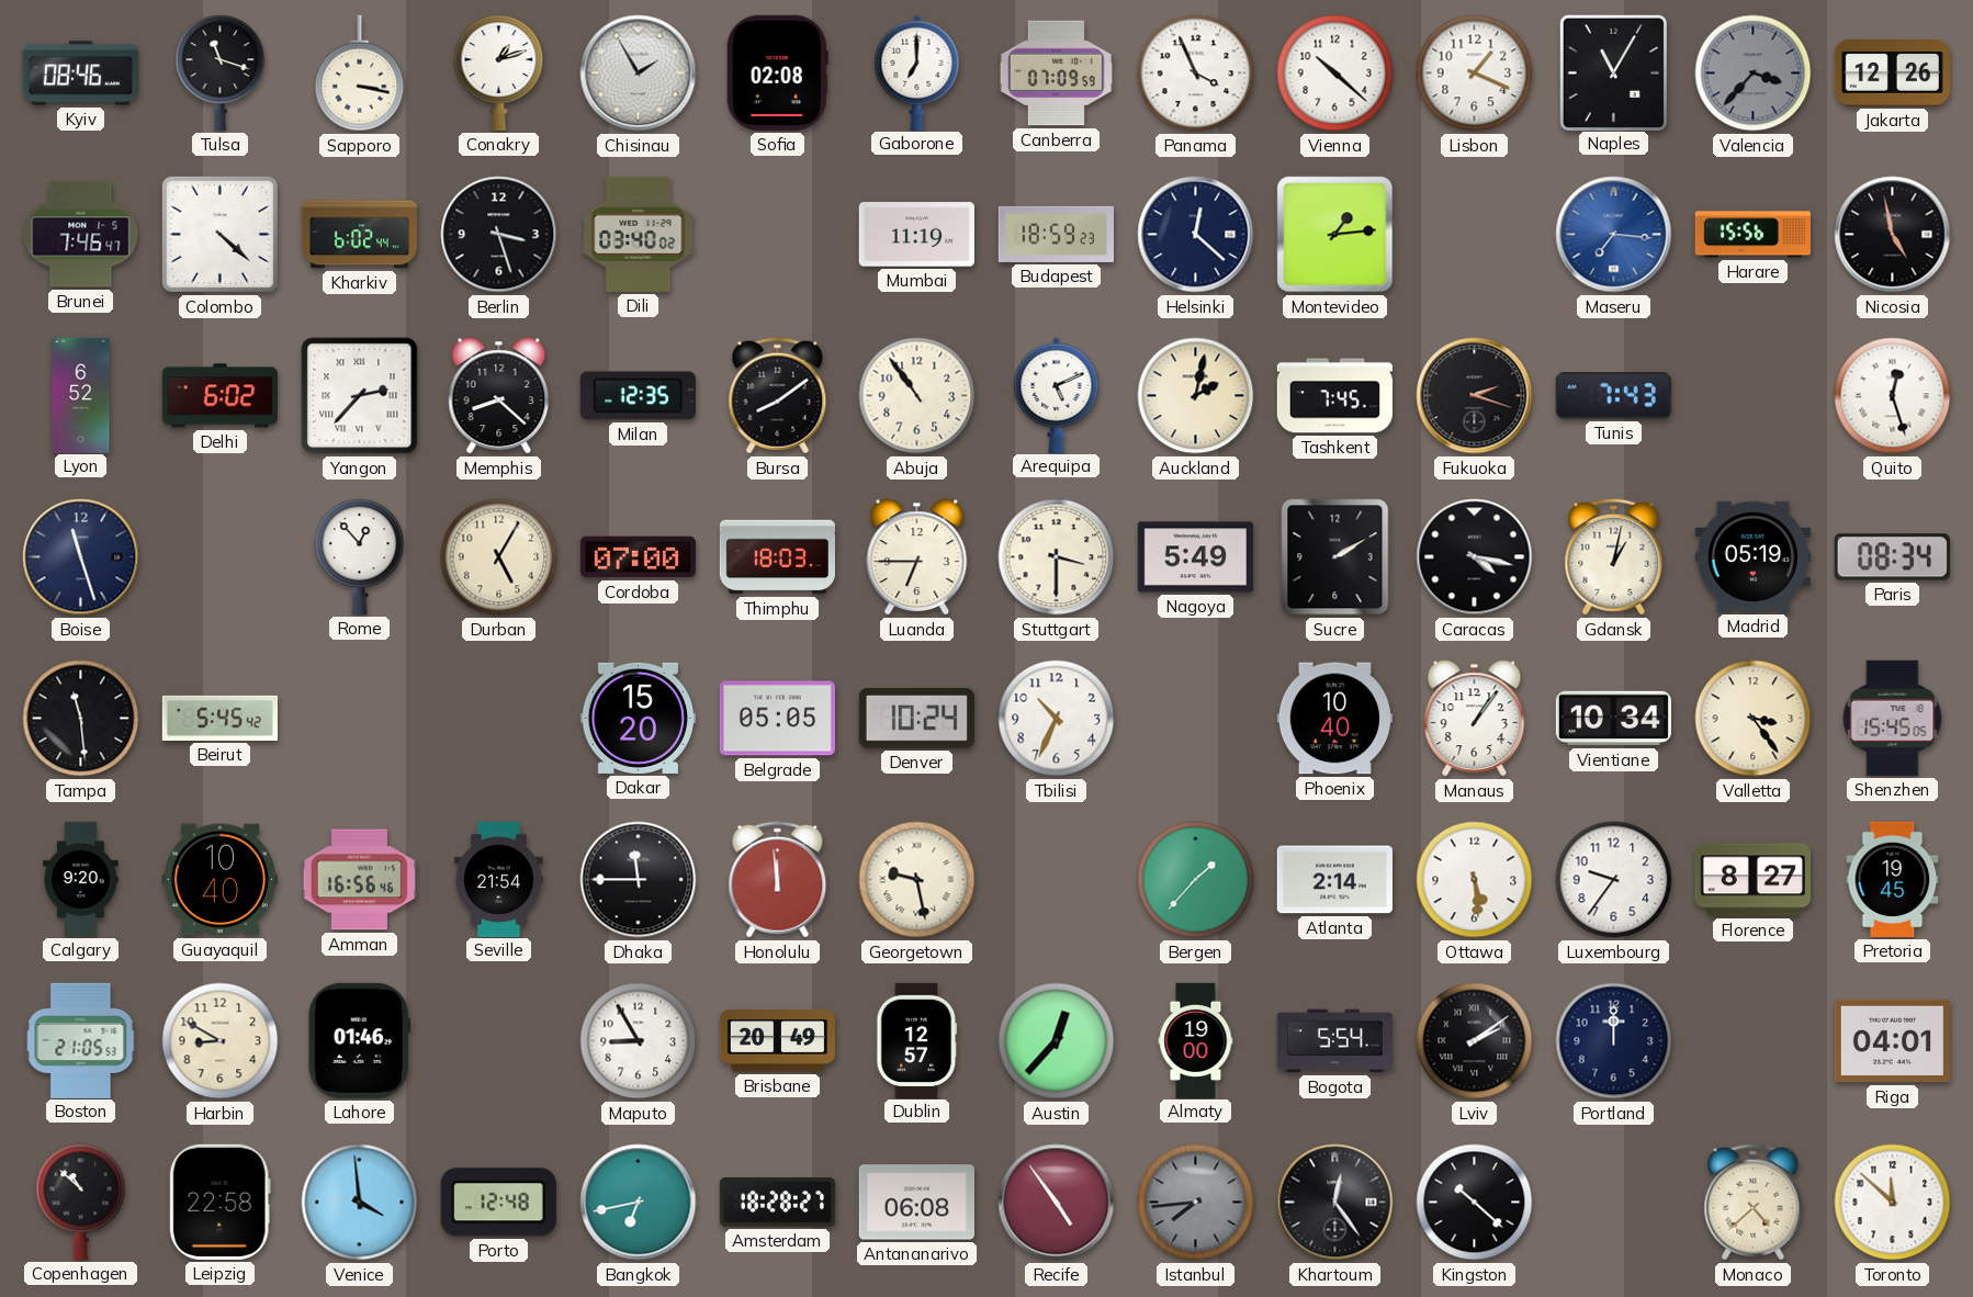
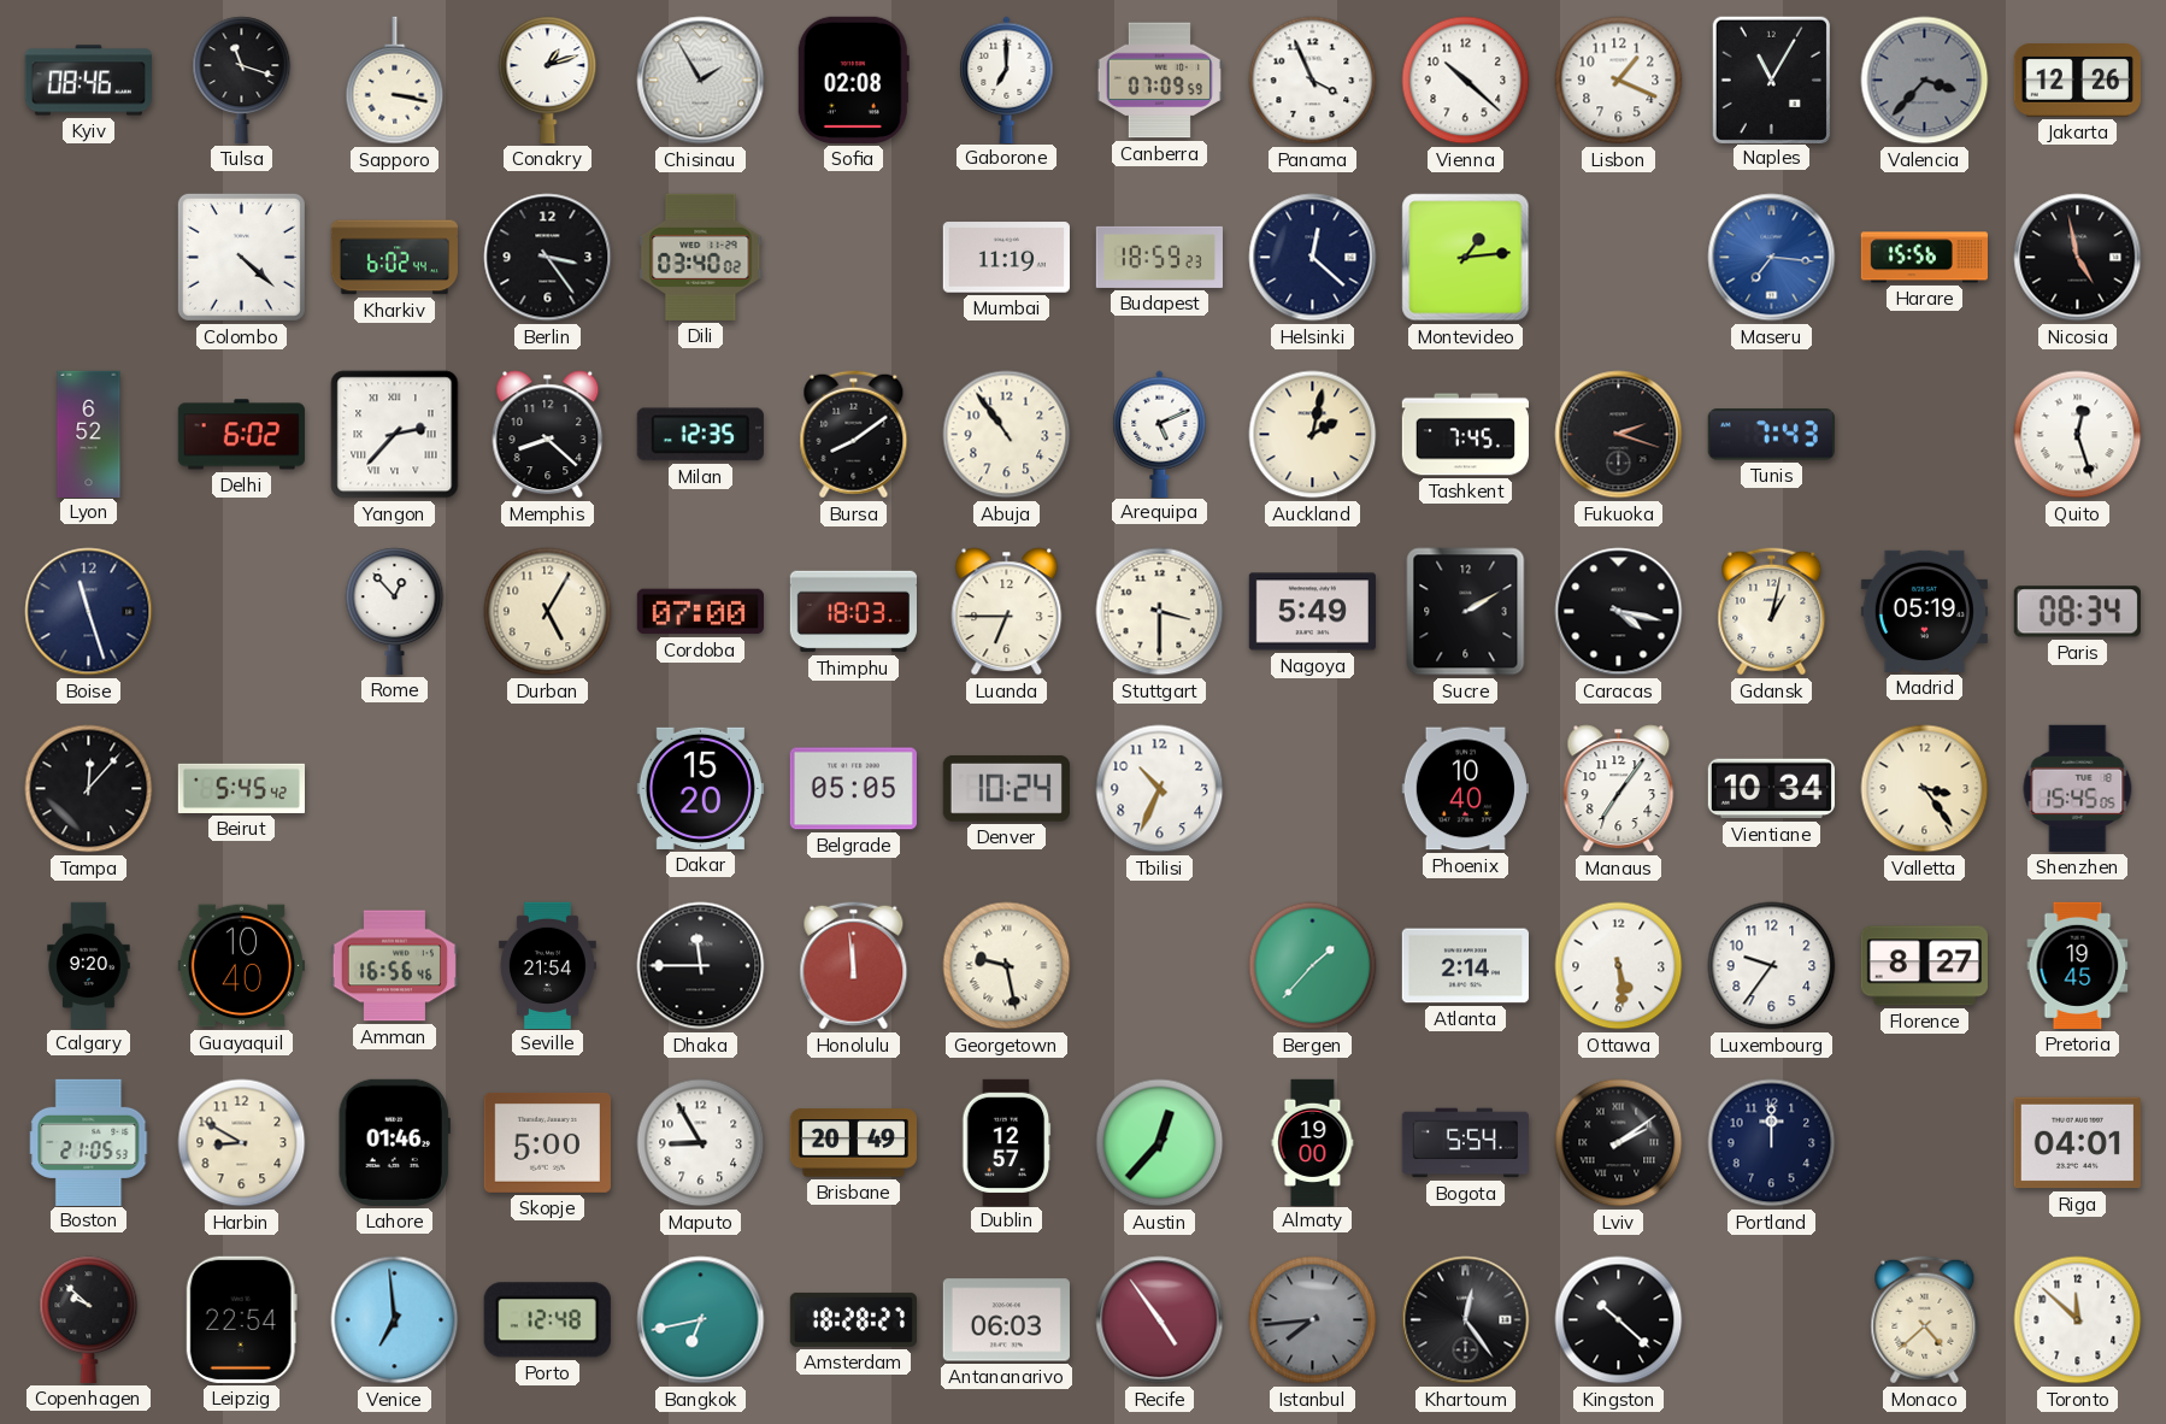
Brunei: 7:46 -> none
Berlin: 3:27 -> 3:24
Tampa: 11:29 -> 12:07
Manaus: 1:06 -> 7:06
Skopje: none -> 5:00
Copenhagen: 10:52 -> 9:52
Leipzig: 22:58 -> 22:54
Venice: 3:59 -> 6:59
Antananarivo: 06:08 -> 06:03
